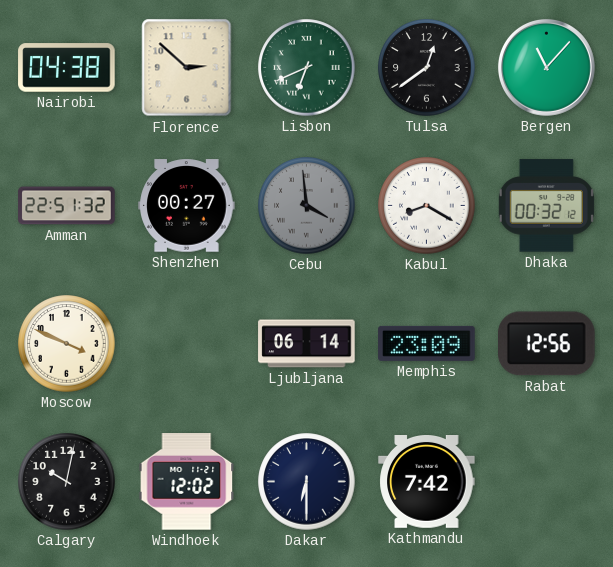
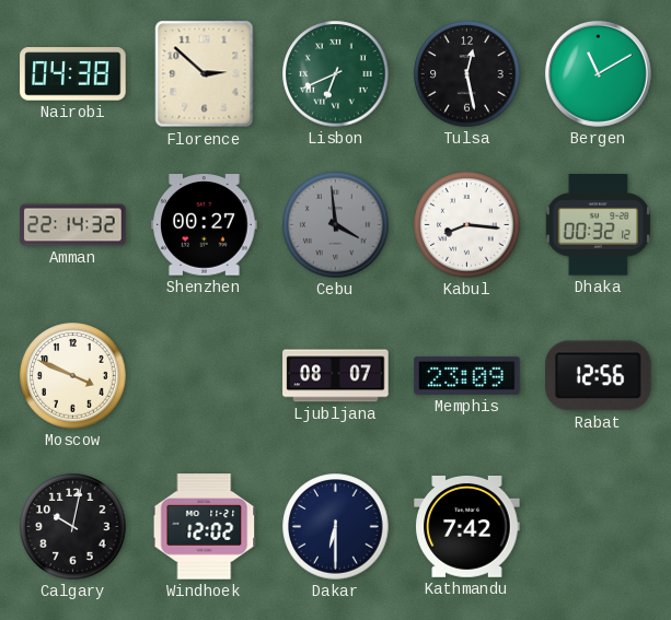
Tulsa: 12:39 -> 12:28
Bergen: 11:07 -> 11:10
Amman: 22:51 -> 22:14
Kabul: 8:20 -> 8:16
Ljubljana: 06:14 -> 08:07
